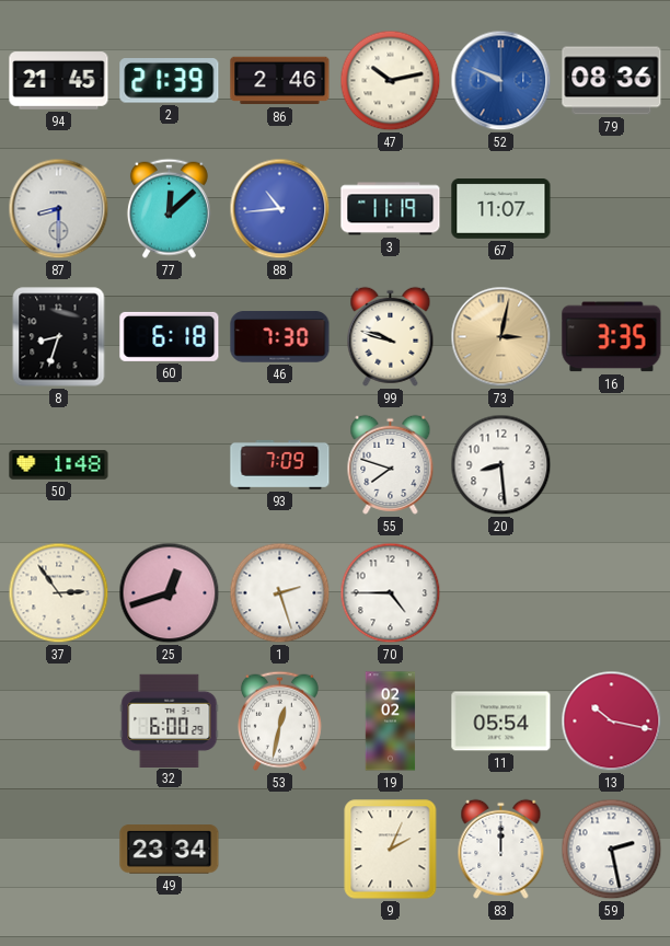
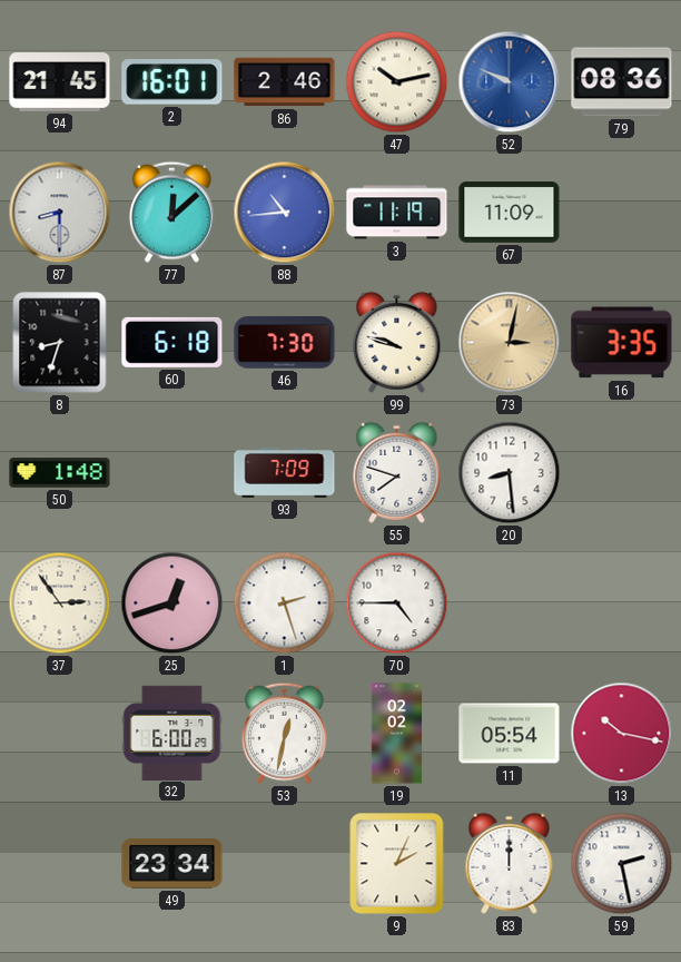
2: 21:39 -> 16:01
67: 11:07 -> 11:09
